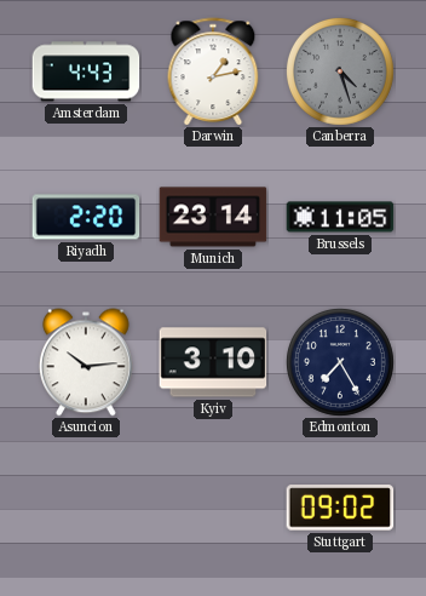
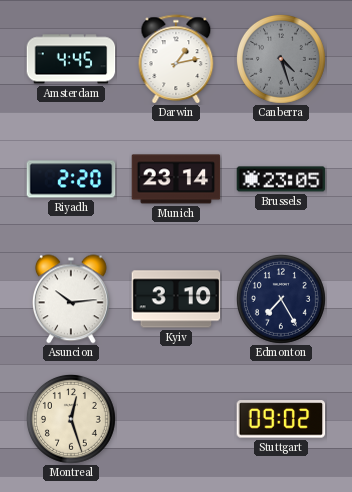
Amsterdam: 4:43 -> 4:45
Brussels: 11:05 -> 23:05
Montreal: none -> 12:27
